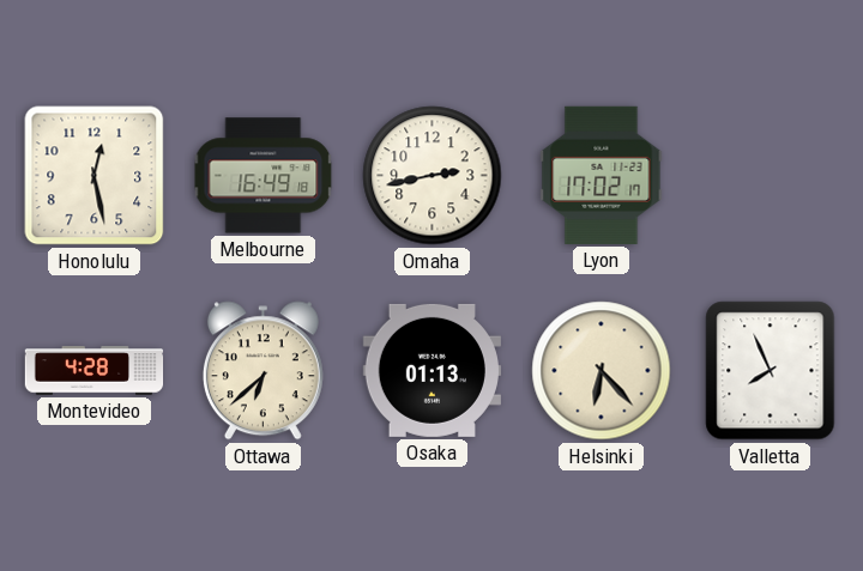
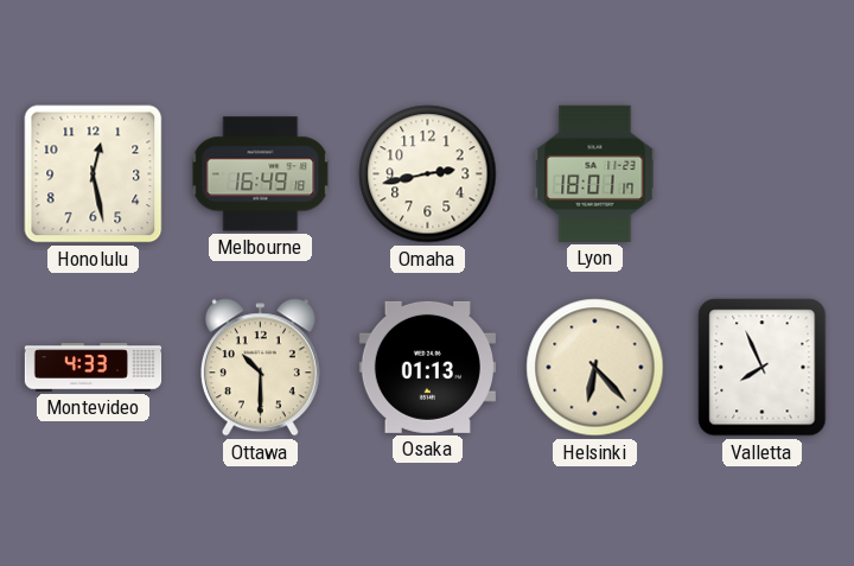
Lyon: 17:02 -> 18:01
Montevideo: 4:28 -> 4:33
Ottawa: 6:38 -> 10:30
